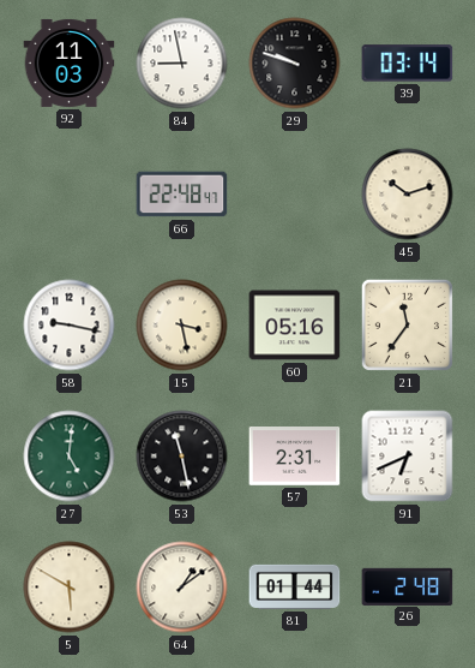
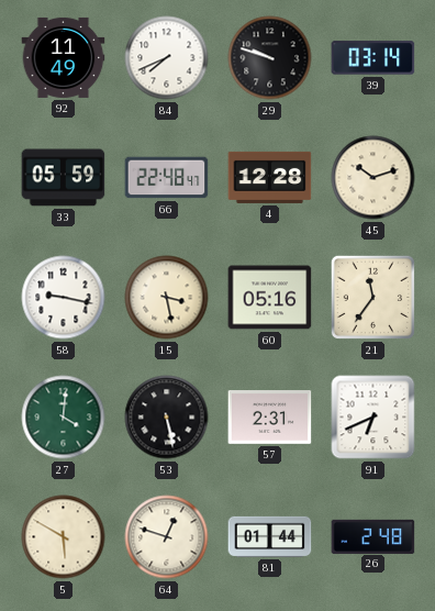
92: 11:03 -> 11:49
84: 8:58 -> 7:41
33: none -> 05:59
4: none -> 12:28
27: 5:01 -> 4:01
53: 11:28 -> 5:28
64: 1:09 -> 12:48
